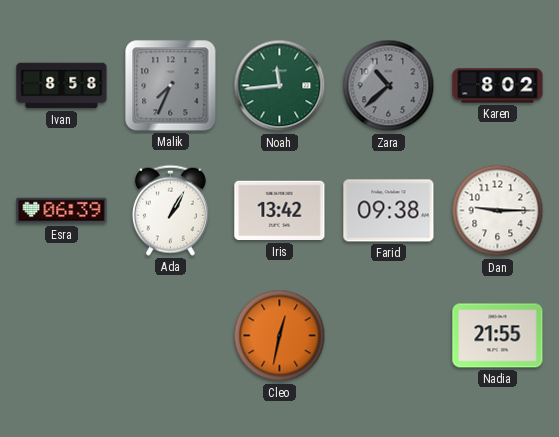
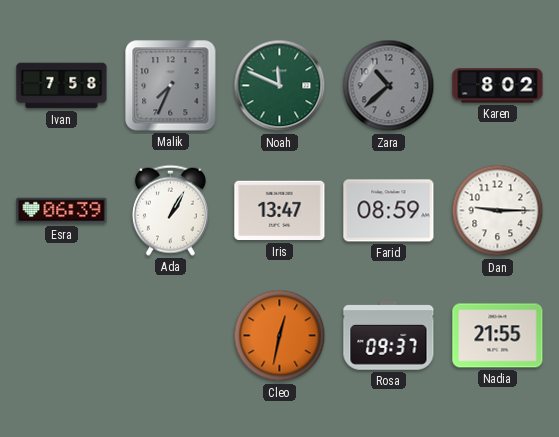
Ivan: 8:58 -> 7:58
Noah: 11:44 -> 11:49
Iris: 13:42 -> 13:47
Farid: 09:38 -> 08:59
Rosa: none -> 09:37
